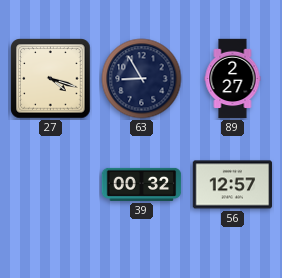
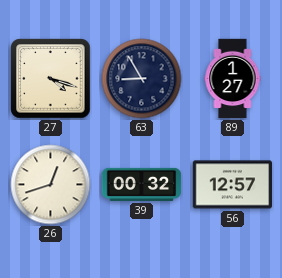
89: 2:27 -> 1:27
26: none -> 12:42
